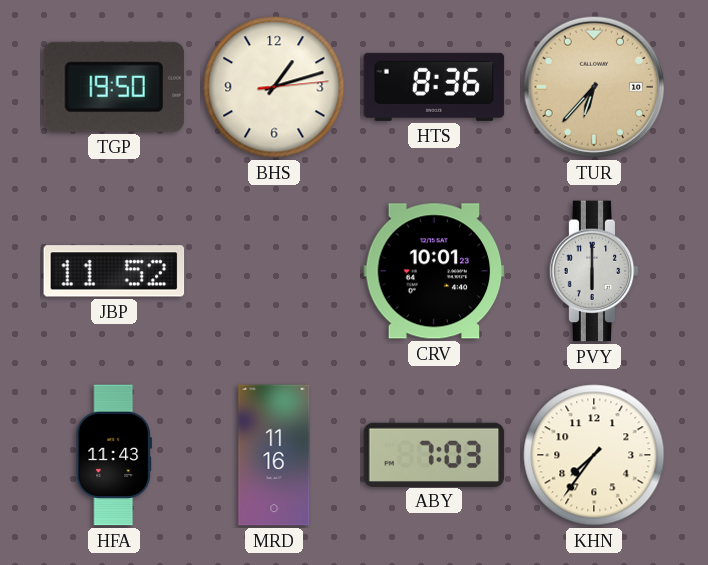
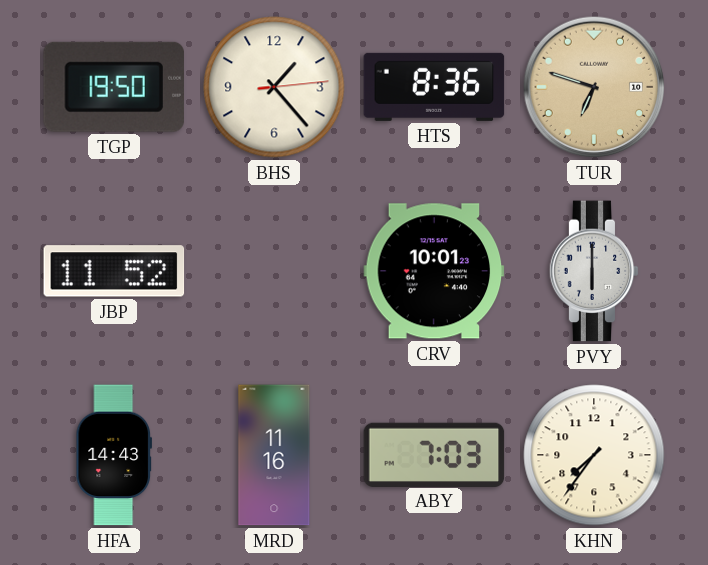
BHS: 1:12 -> 1:23
TUR: 6:37 -> 6:48
HFA: 11:43 -> 14:43
